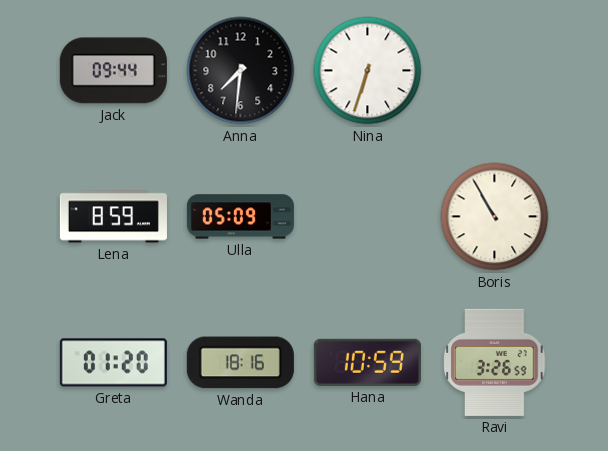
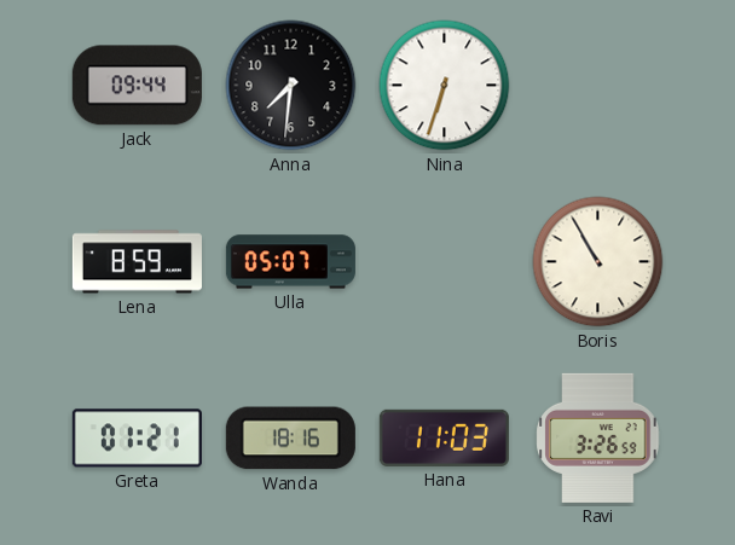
Ulla: 05:09 -> 05:07
Greta: 01:20 -> 01:21
Hana: 10:59 -> 11:03
